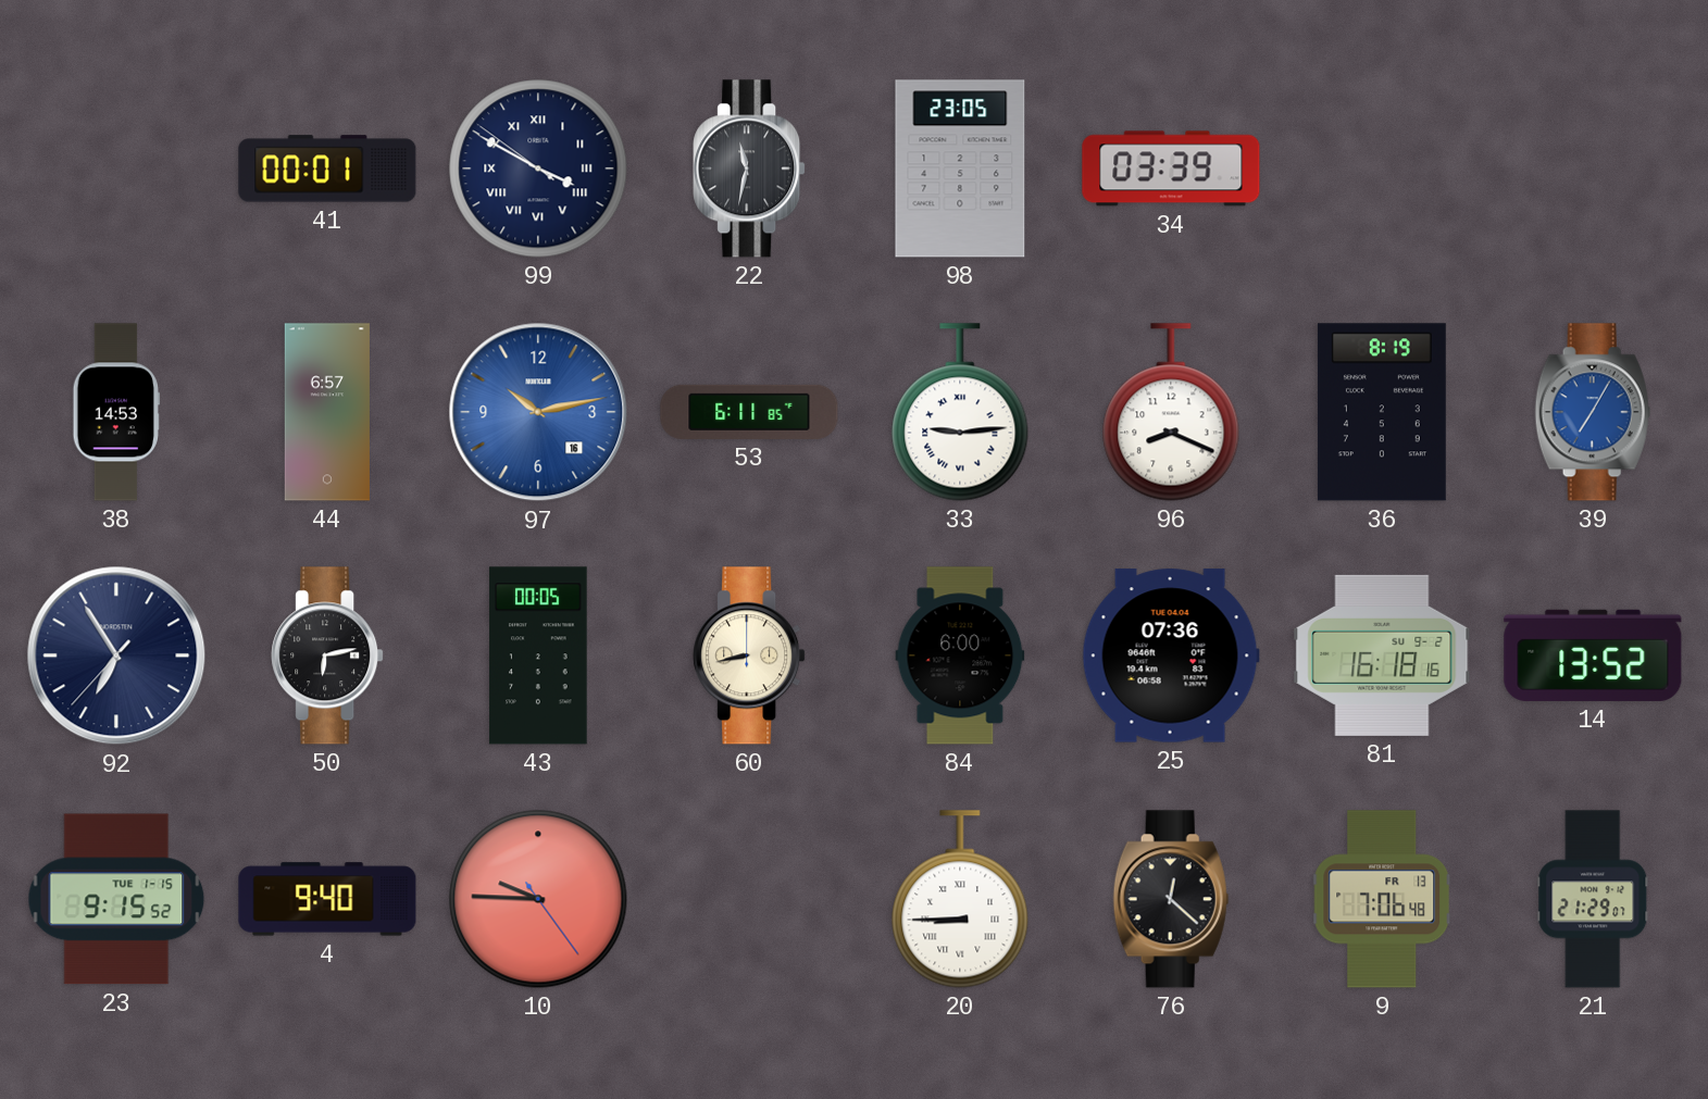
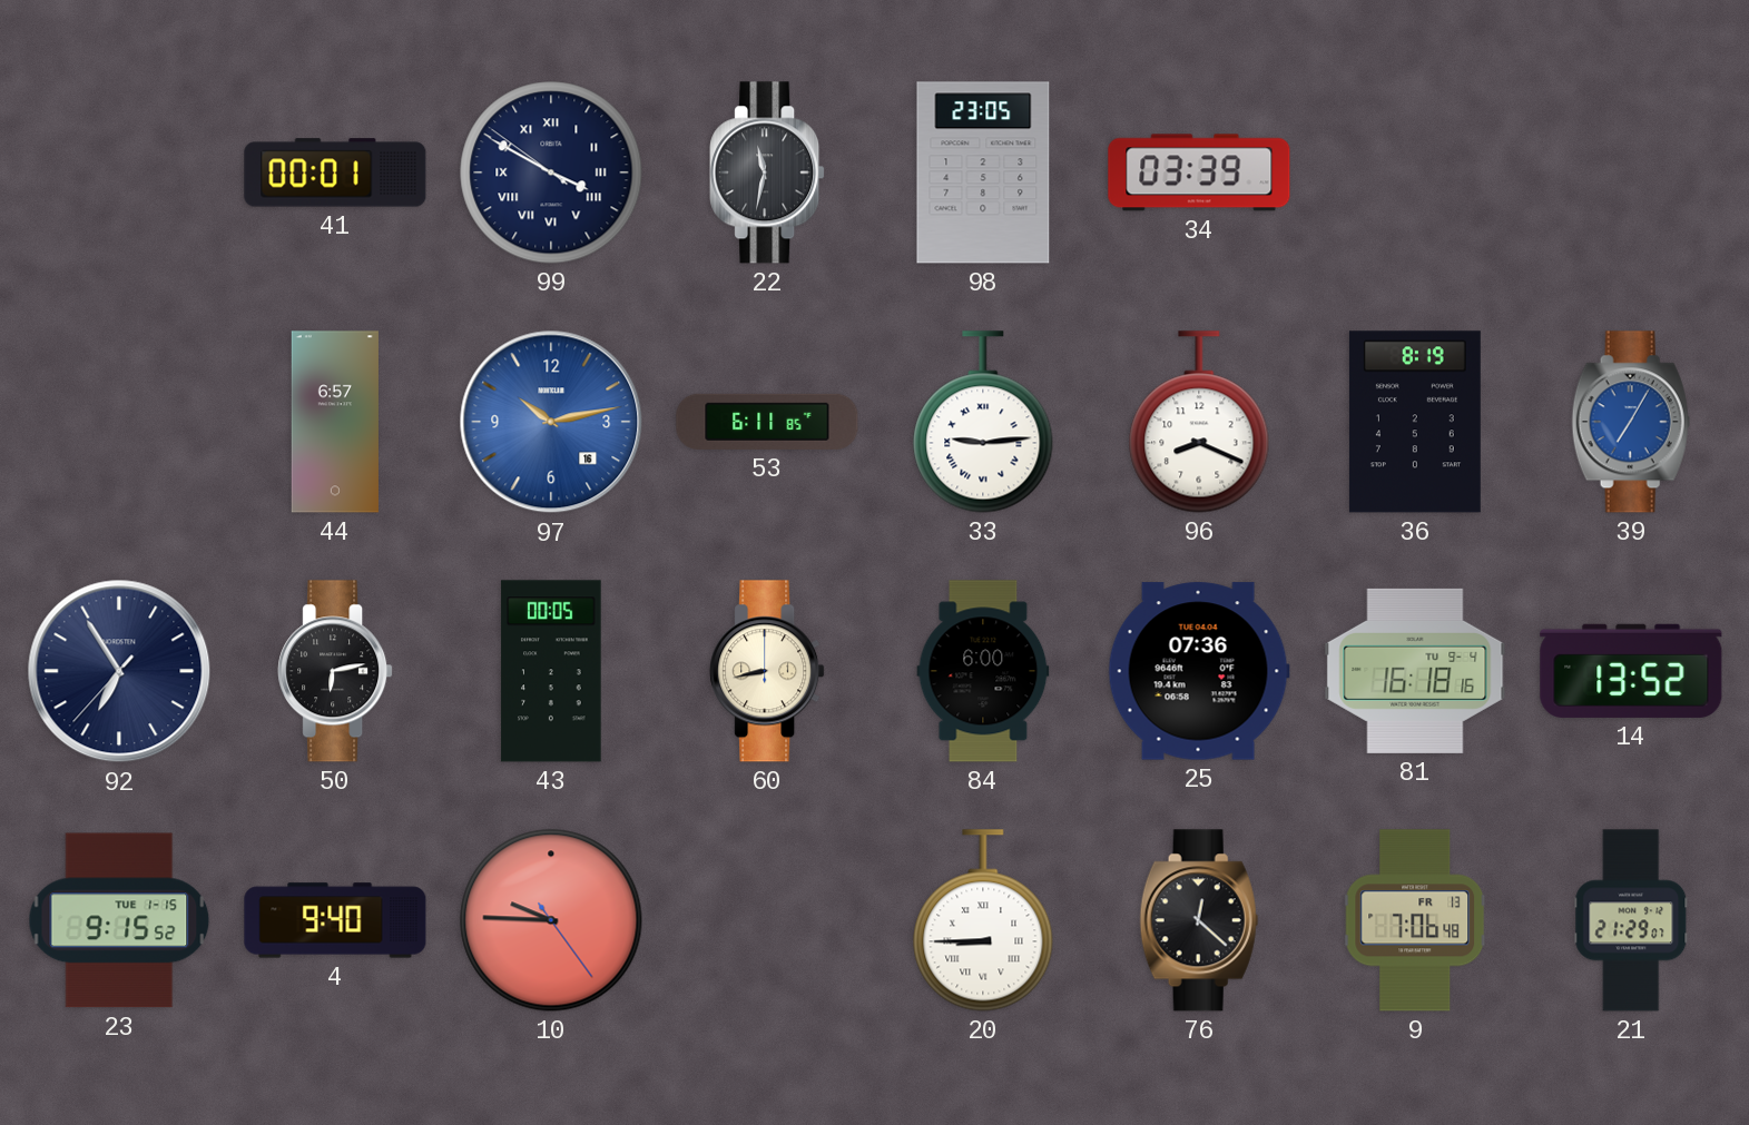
38: 14:53 -> none
81 date: SU 9-2 -> TU 9-4
